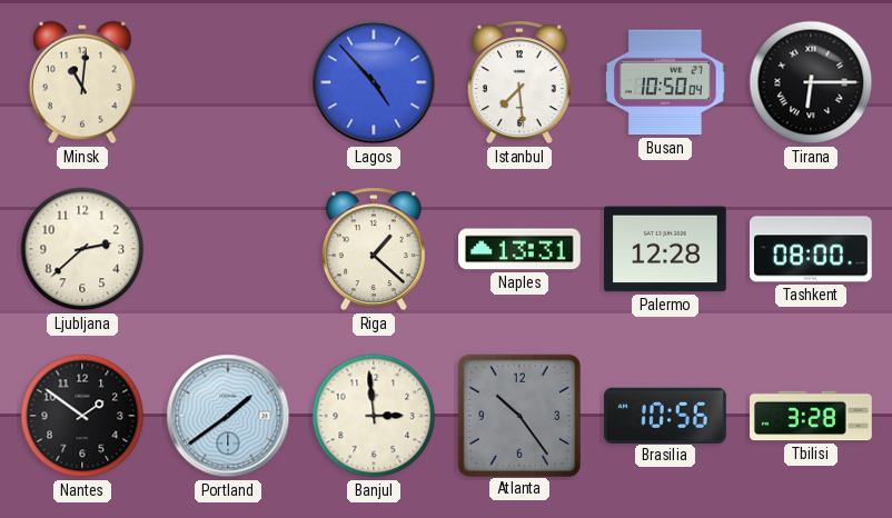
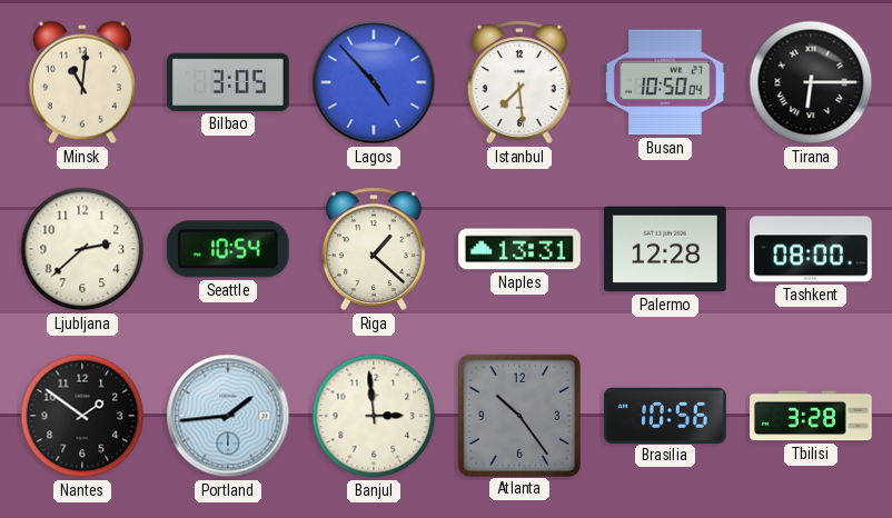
Bilbao: none -> 3:05
Seattle: none -> 10:54
Portland: 1:39 -> 1:44
